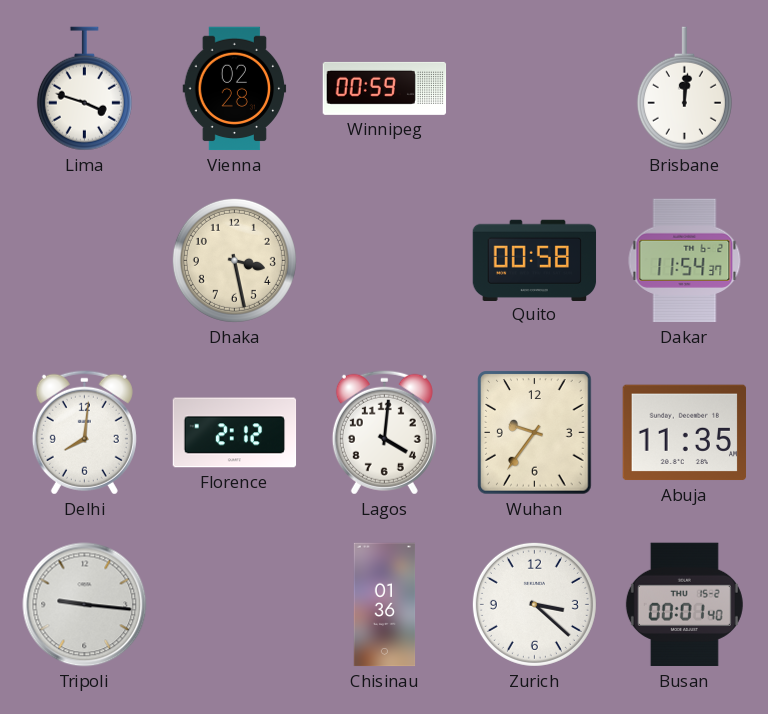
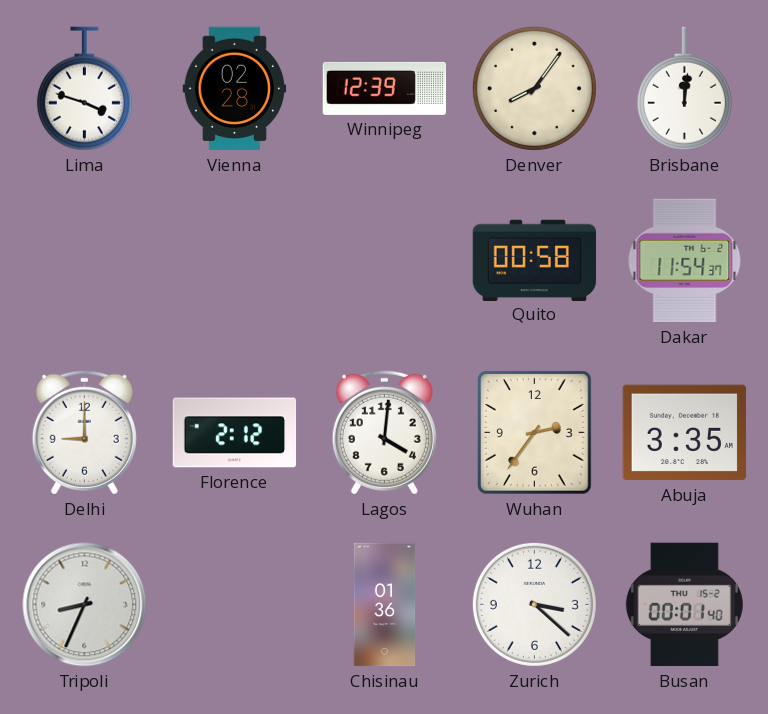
Winnipeg: 00:59 -> 12:39
Denver: none -> 8:06
Dhaka: 3:28 -> none
Delhi: 8:01 -> 9:00
Wuhan: 9:36 -> 2:36
Abuja: 11:35 -> 3:35
Tripoli: 9:16 -> 8:34
